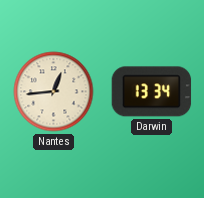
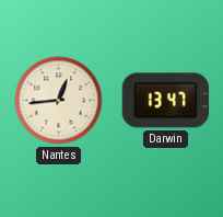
Darwin: 13:34 -> 13:47
